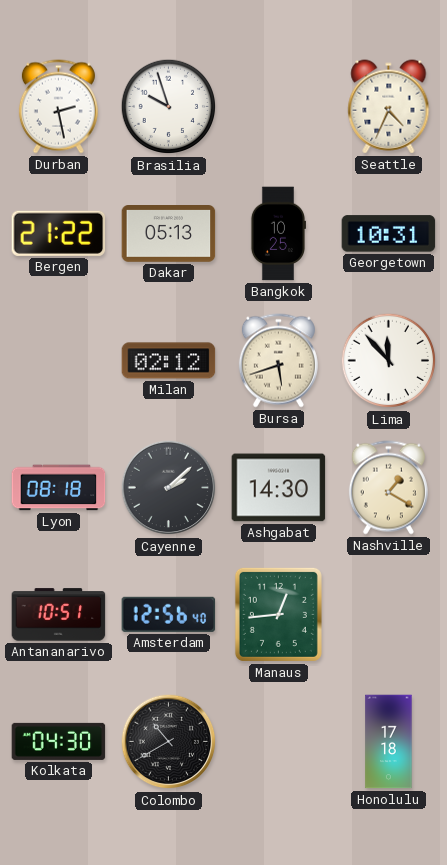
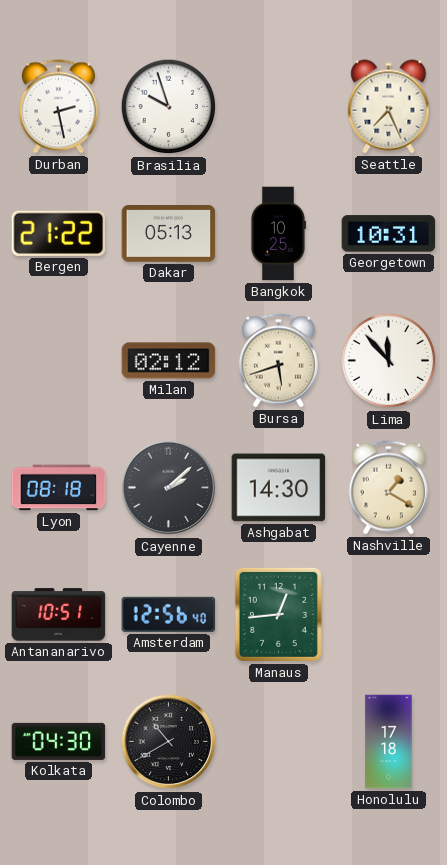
Seattle: 4:34 -> 7:26
